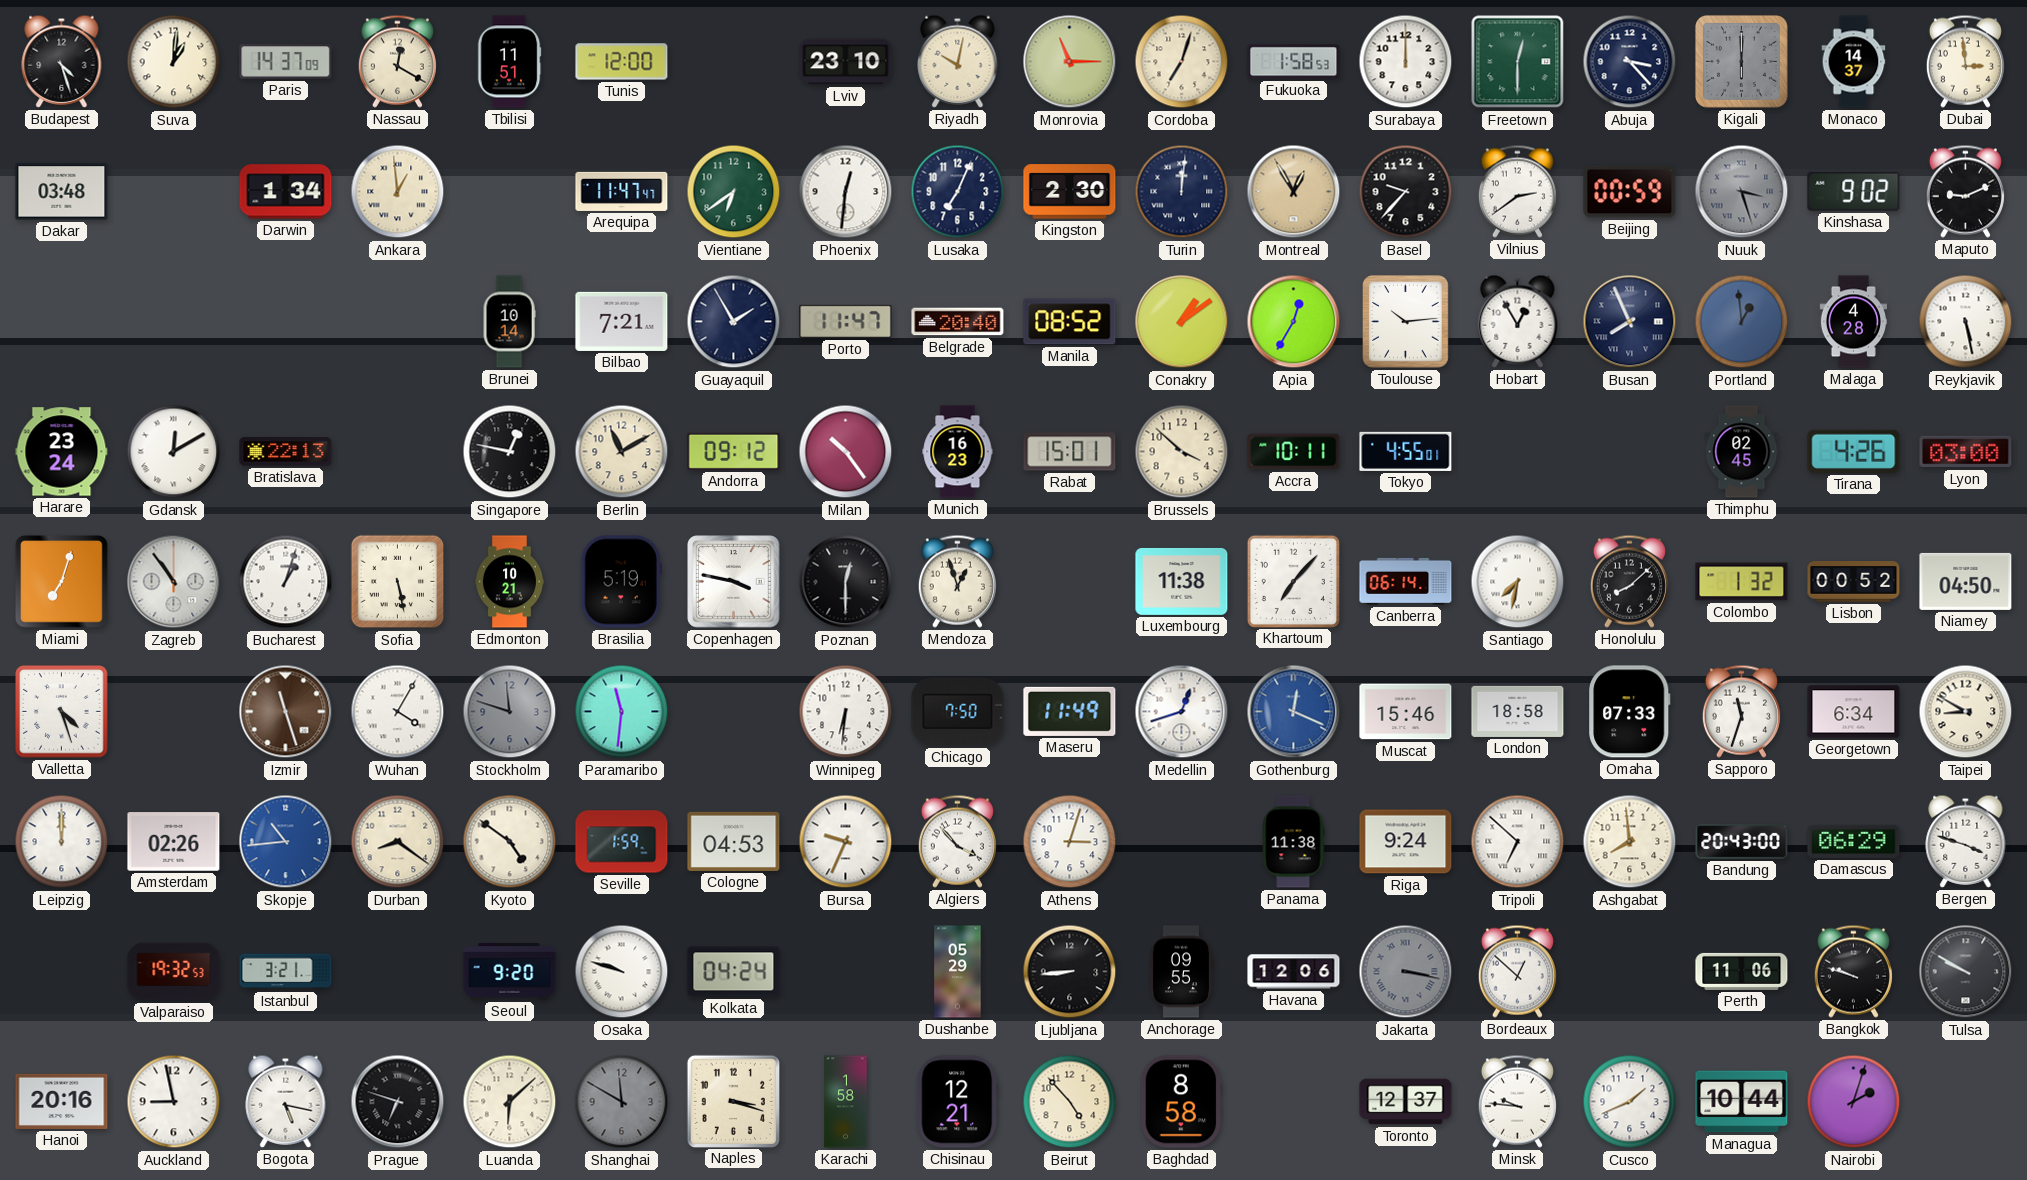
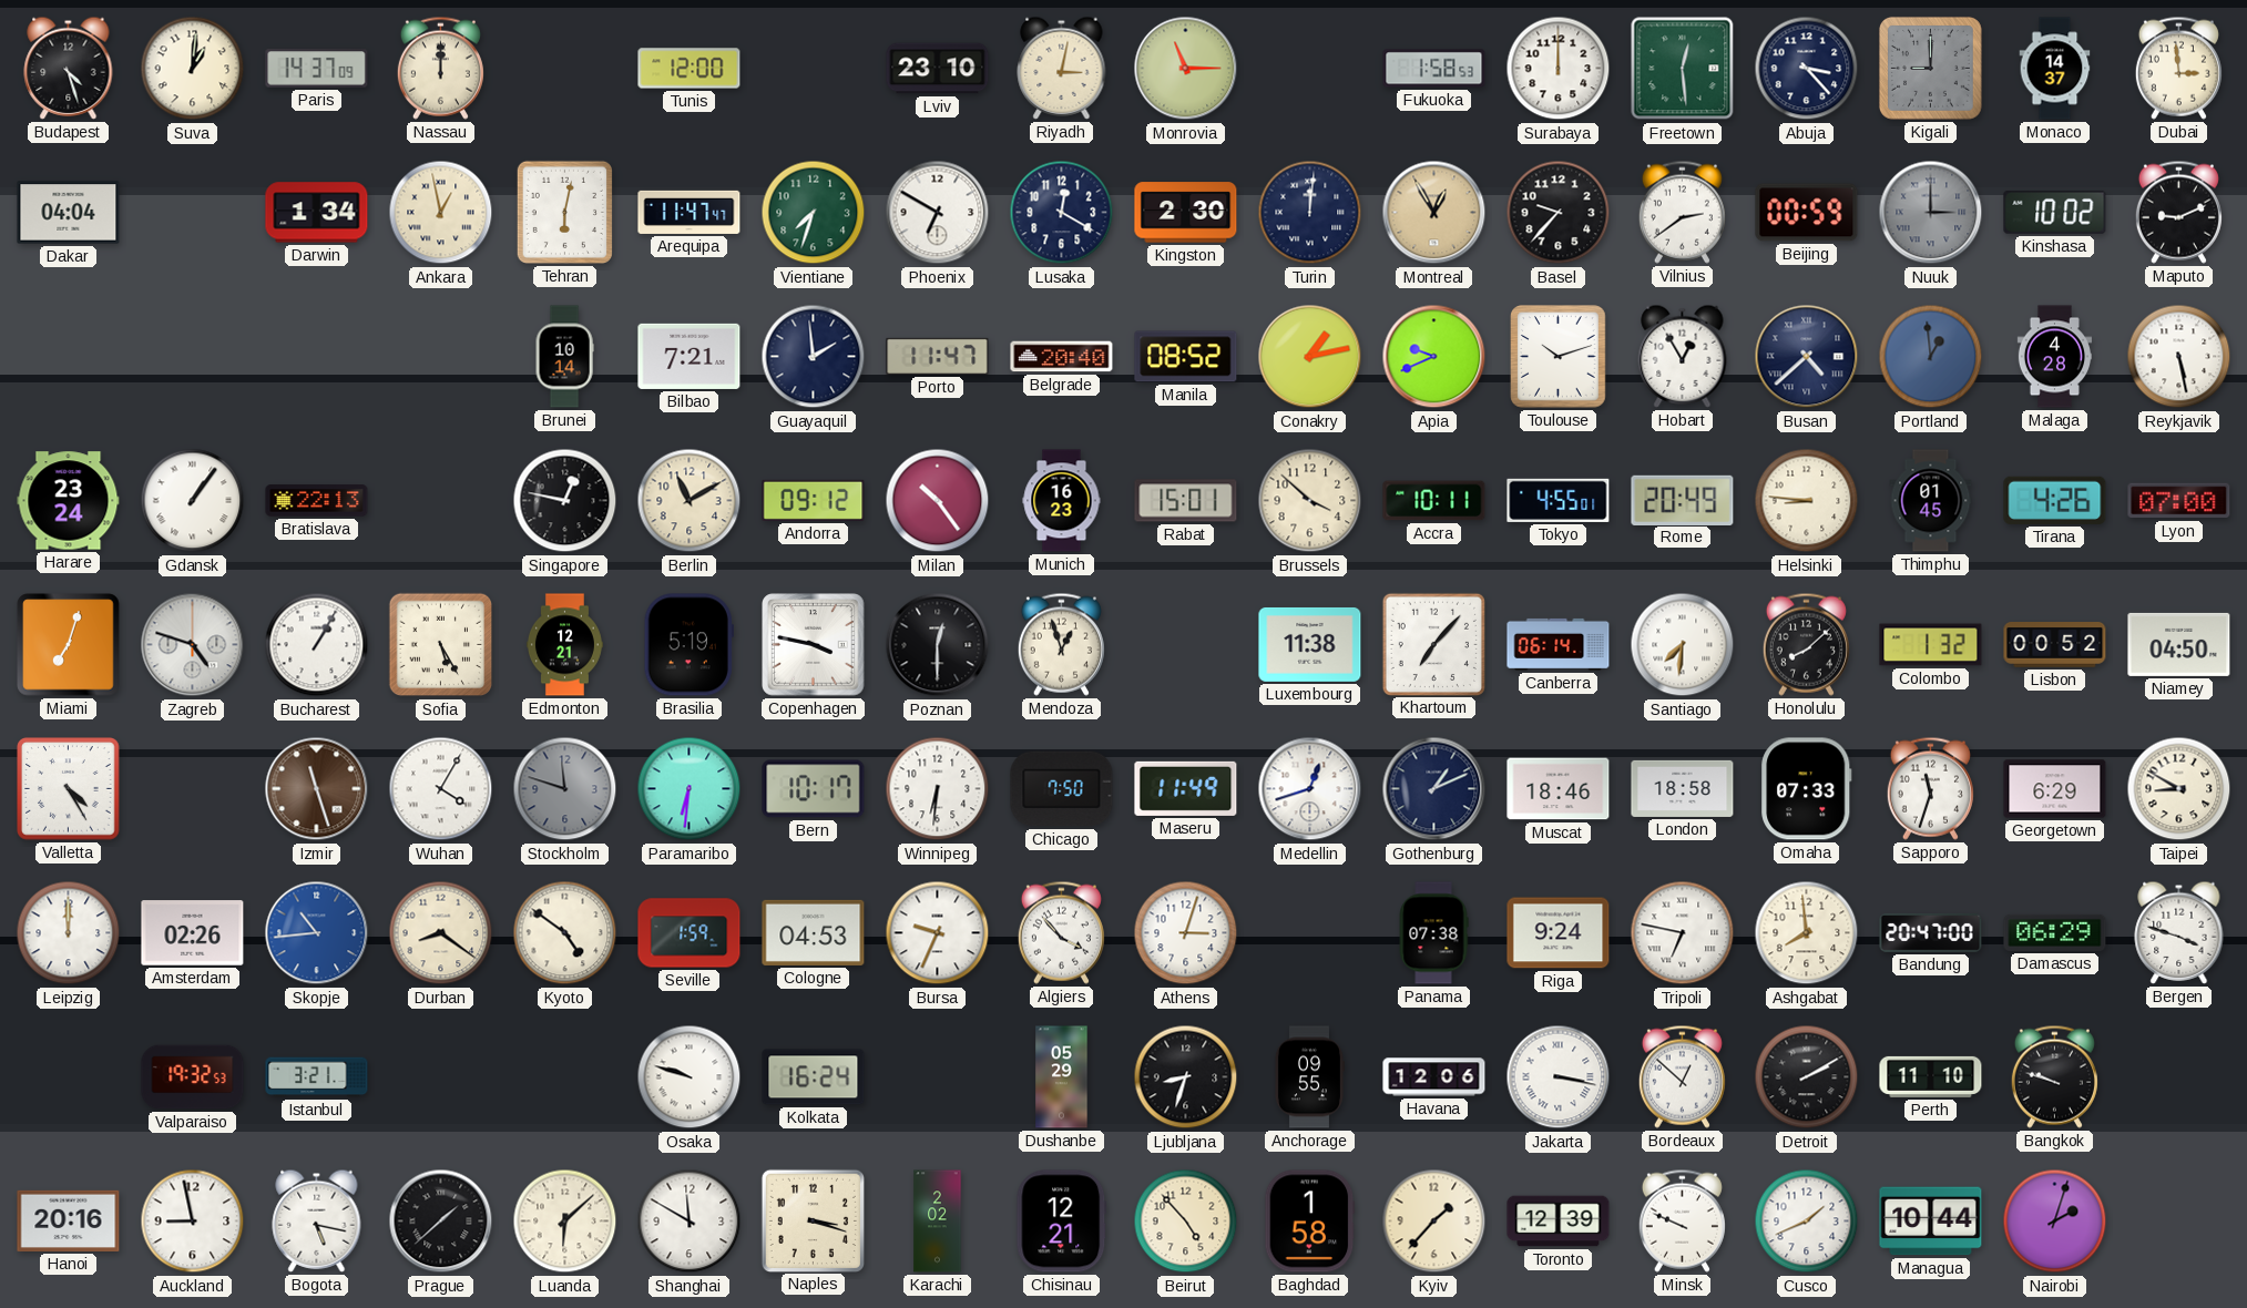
Nassau: 12:20 -> 12:00
Tbilisi: 11:51 -> none
Riyadh: 10:02 -> 3:02
Cordoba: 7:03 -> none
Freetown: 12:30 -> 12:29
Kigali: 6:00 -> 9:00
Dakar: 03:48 -> 04:04
Ankara: 12:59 -> 12:58
Tehran: none -> 6:02
Vientiane: 6:39 -> 7:33
Phoenix: 12:31 -> 6:50
Lusaka: 7:04 -> 12:20
Nuuk: 3:27 -> 3:00
Kinshasa: 9:02 -> 10:02
Guayaquil: 1:55 -> 1:59
Conakry: 1:09 -> 1:13
Apia: 12:35 -> 9:41
Toulouse: 10:14 -> 10:12
Busan: 7:56 -> 4:38
Gdansk: 12:10 -> 1:06
Rome: none -> 20:49
Helsinki: none -> 8:46
Thimphu: 02:45 -> 01:45
Lyon: 03:00 -> 07:00
Zagreb: 10:54 -> 4:48
Bucharest: 1:03 -> 1:05
Sofia: 5:28 -> 5:25
Edmonton: 10:21 -> 12:21
Santiago: 7:32 -> 7:31
Valletta: 4:27 -> 4:25
Paramaribo: 11:31 -> 6:31
Bern: none -> 10:17
Gothenburg: 12:19 -> 1:11
Gothenburg dial: blue -> navy
Muscat: 15:46 -> 18:46
Georgetown: 6:34 -> 6:29
Panama: 11:38 -> 07:38
Tripoli: 6:52 -> 6:47
Bandung: 20:43 -> 20:47
Seoul: 9:20 -> none
Kolkata: 04:24 -> 16:24
Ljubljana: 8:44 -> 8:33
Jakarta dial: grey -> white
Detroit: none -> 2:10
Perth: 11:06 -> 11:10
Tulsa: 9:50 -> none
Prague: 6:48 -> 1:38
Shanghai dial: grey -> white
Karachi: 1:58 -> 2:02
Baghdad: 8:58 -> 1:58
Kyiv: none -> 1:37
Toronto: 12:37 -> 12:39
Minsk: 9:46 -> 9:49
